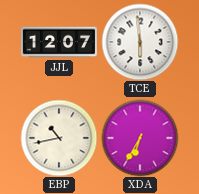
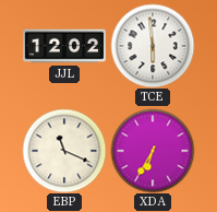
JJL: 12:07 -> 12:02
EBP: 10:43 -> 11:19
